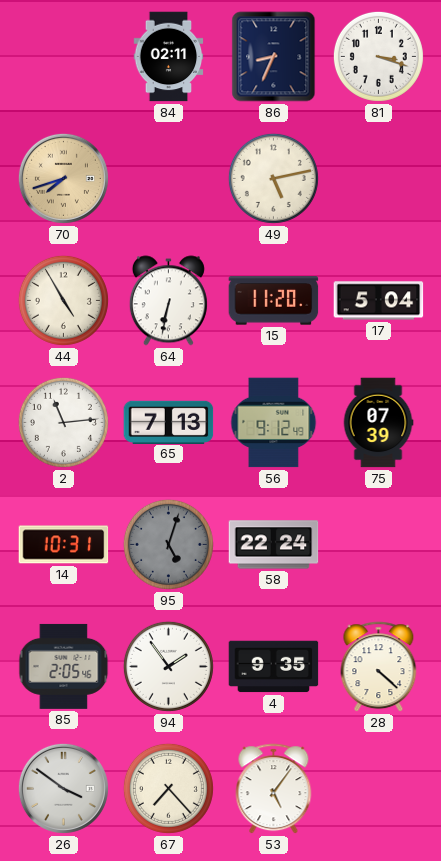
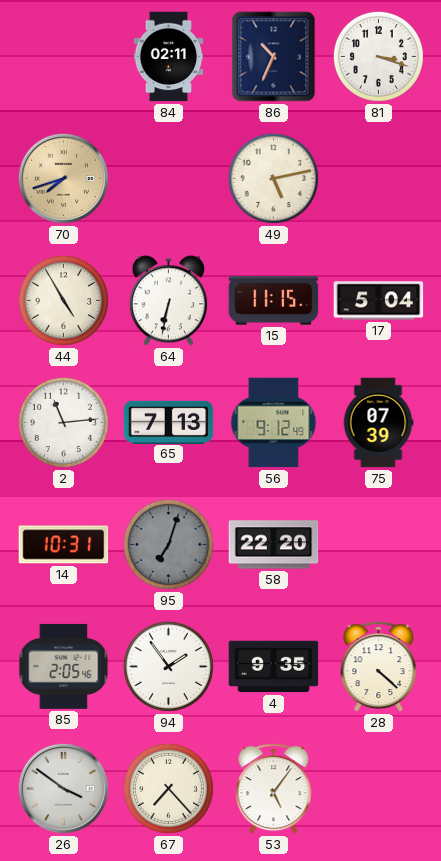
86: 8:34 -> 10:34
15: 11:20 -> 11:15
95: 5:03 -> 7:03
58: 22:24 -> 22:20
